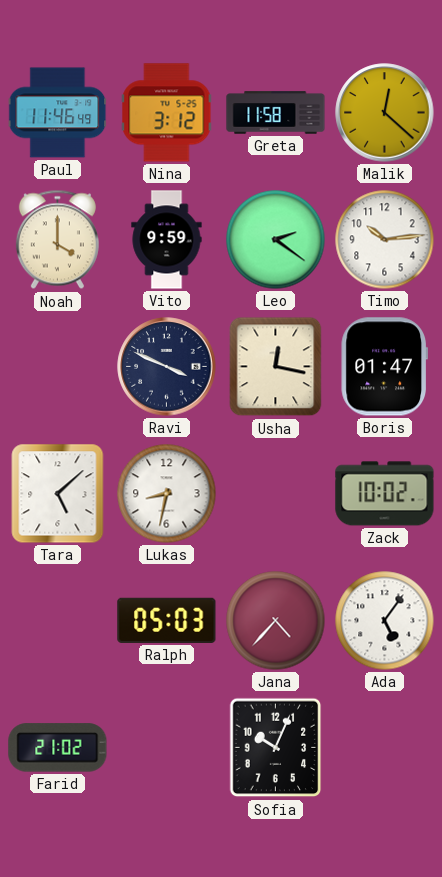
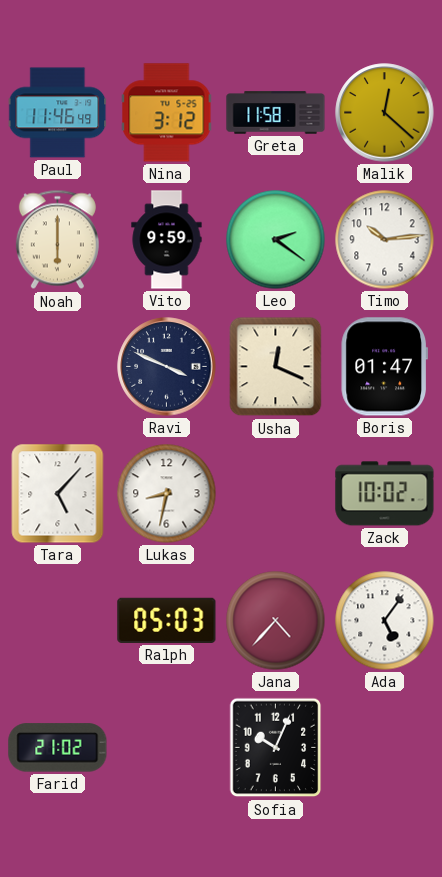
Noah: 4:00 -> 6:00
Usha: 12:17 -> 12:19
Tara: 5:08 -> 5:07
